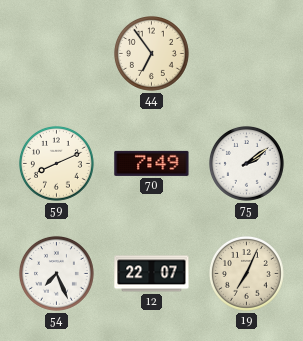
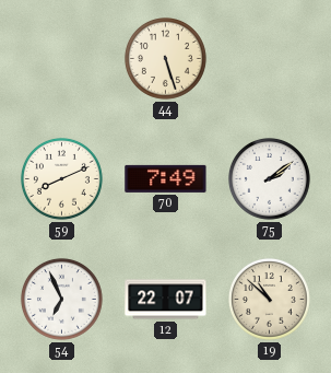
44: 6:54 -> 5:27
54: 7:26 -> 6:56
19: 7:04 -> 10:52
